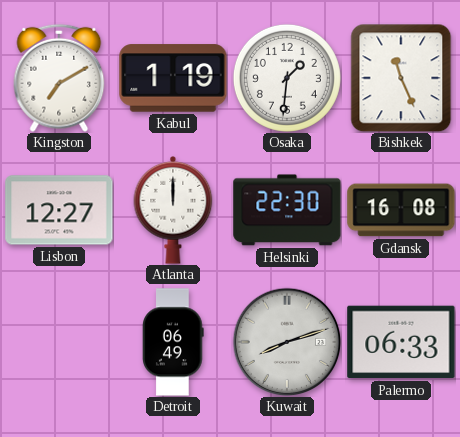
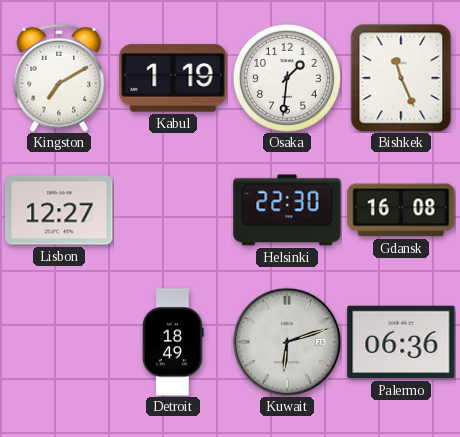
Atlanta: 12:00 -> none
Detroit: 06:49 -> 18:49
Kuwait: 8:12 -> 6:12
Palermo: 06:33 -> 06:36
